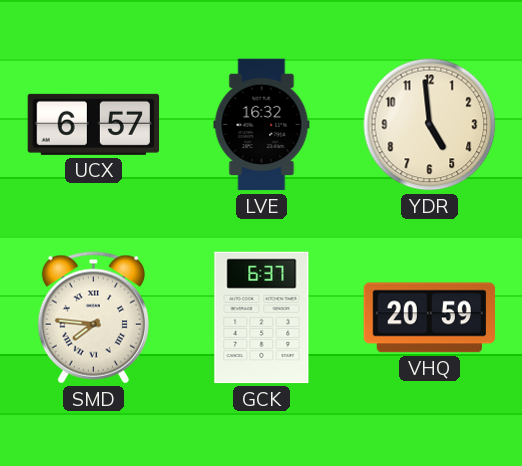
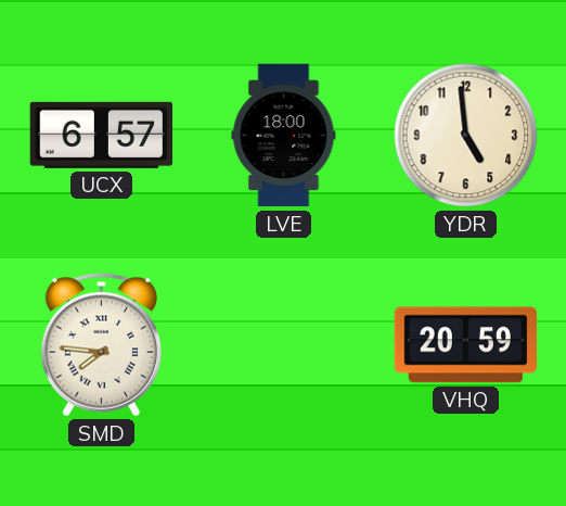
LVE: 16:32 -> 18:00
GCK: 6:37 -> none
